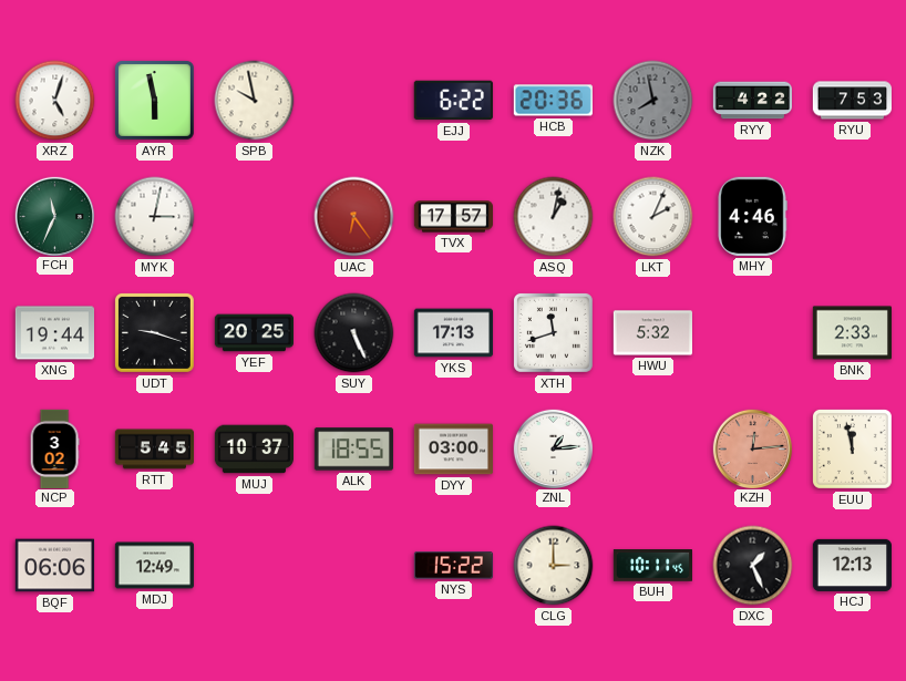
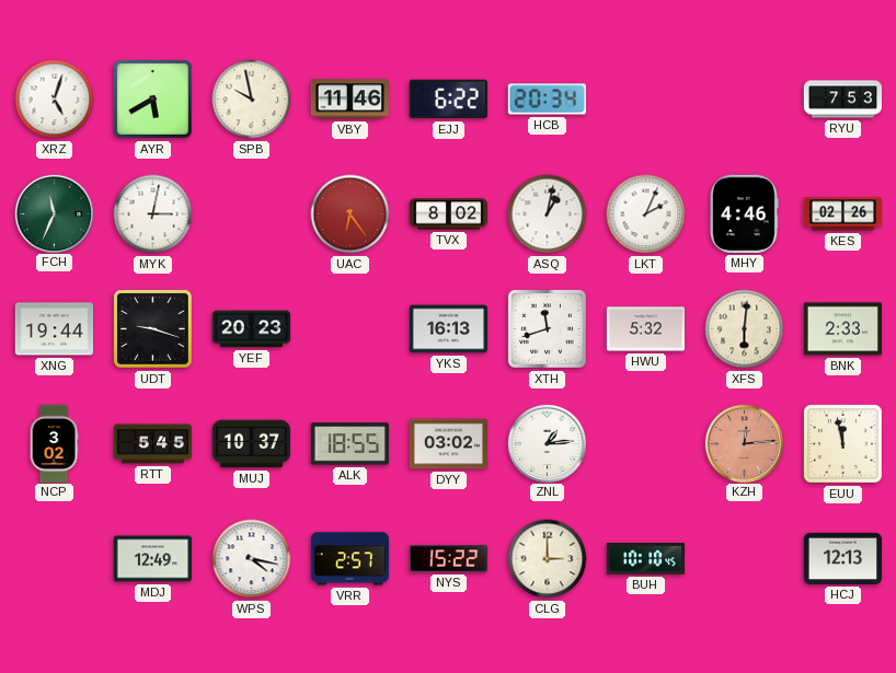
AYR: 5:58 -> 5:40
VBY: none -> 11:46
HCB: 20:36 -> 20:34
NZK: 7:58 -> none
RYY: 4:22 -> none
TVX: 17:57 -> 8:02
KES: none -> 02:26
YEF: 20:25 -> 20:23
SUY: 5:26 -> none
YKS: 17:13 -> 16:13
XFS: none -> 6:01
DYY: 03:00 -> 03:02
BQF: 06:06 -> none
WPS: none -> 4:17
VRR: none -> 2:57
BUH: 10:11 -> 10:10
DXC: 1:26 -> none
